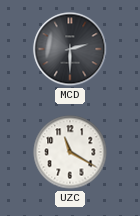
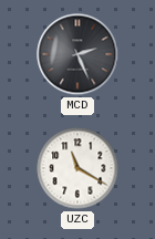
MCD: 2:30 -> 2:26
